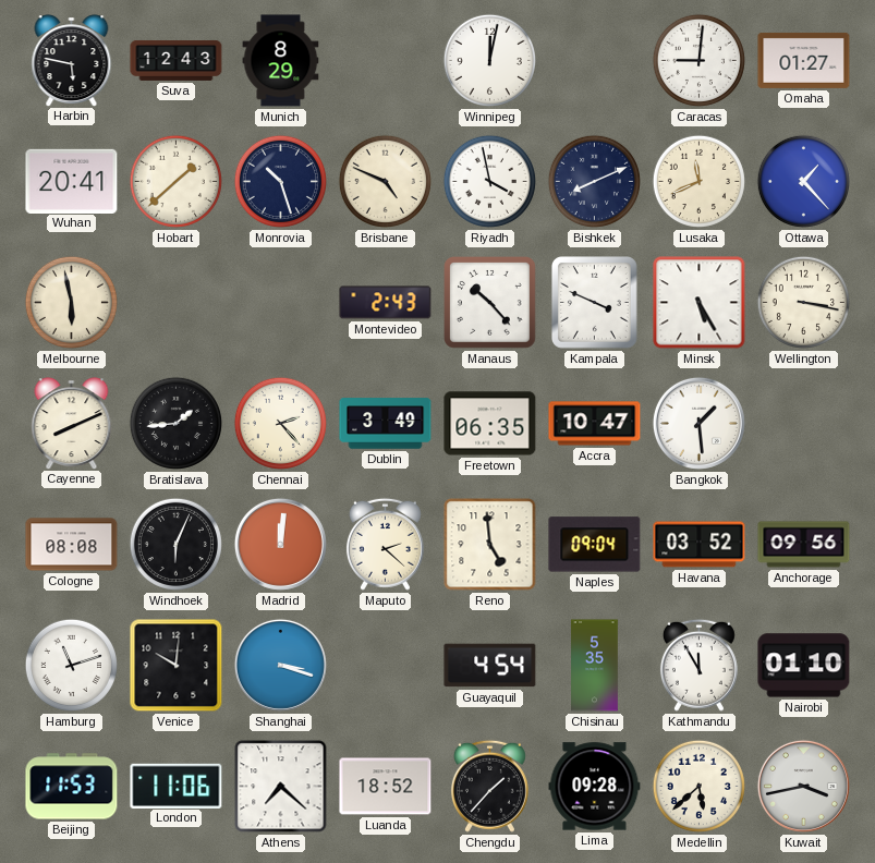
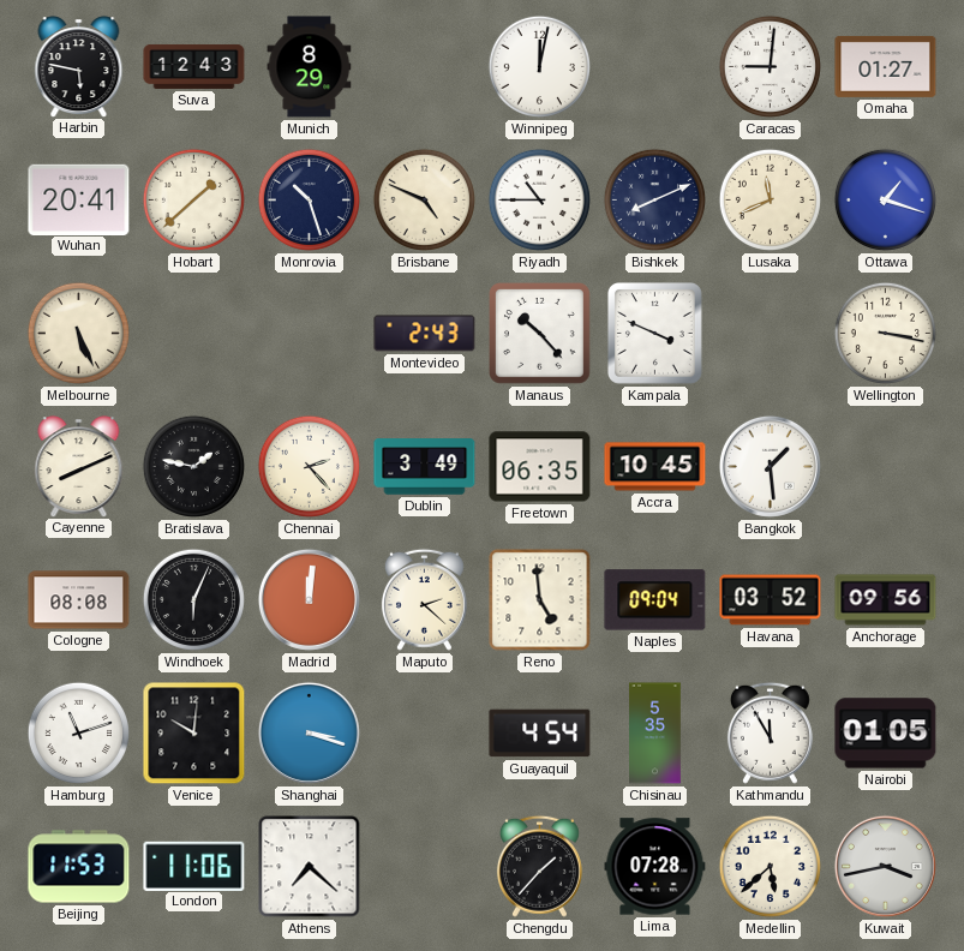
Riyadh: 3:58 -> 10:45
Ottawa: 1:23 -> 1:18
Melbourne: 5:58 -> 5:26
Minsk: 5:25 -> none
Bratislava: 1:44 -> 1:47
Accra: 10:47 -> 10:45
Nairobi: 01:10 -> 01:05
Luanda: 18:52 -> none
Lima: 09:28 -> 07:28
